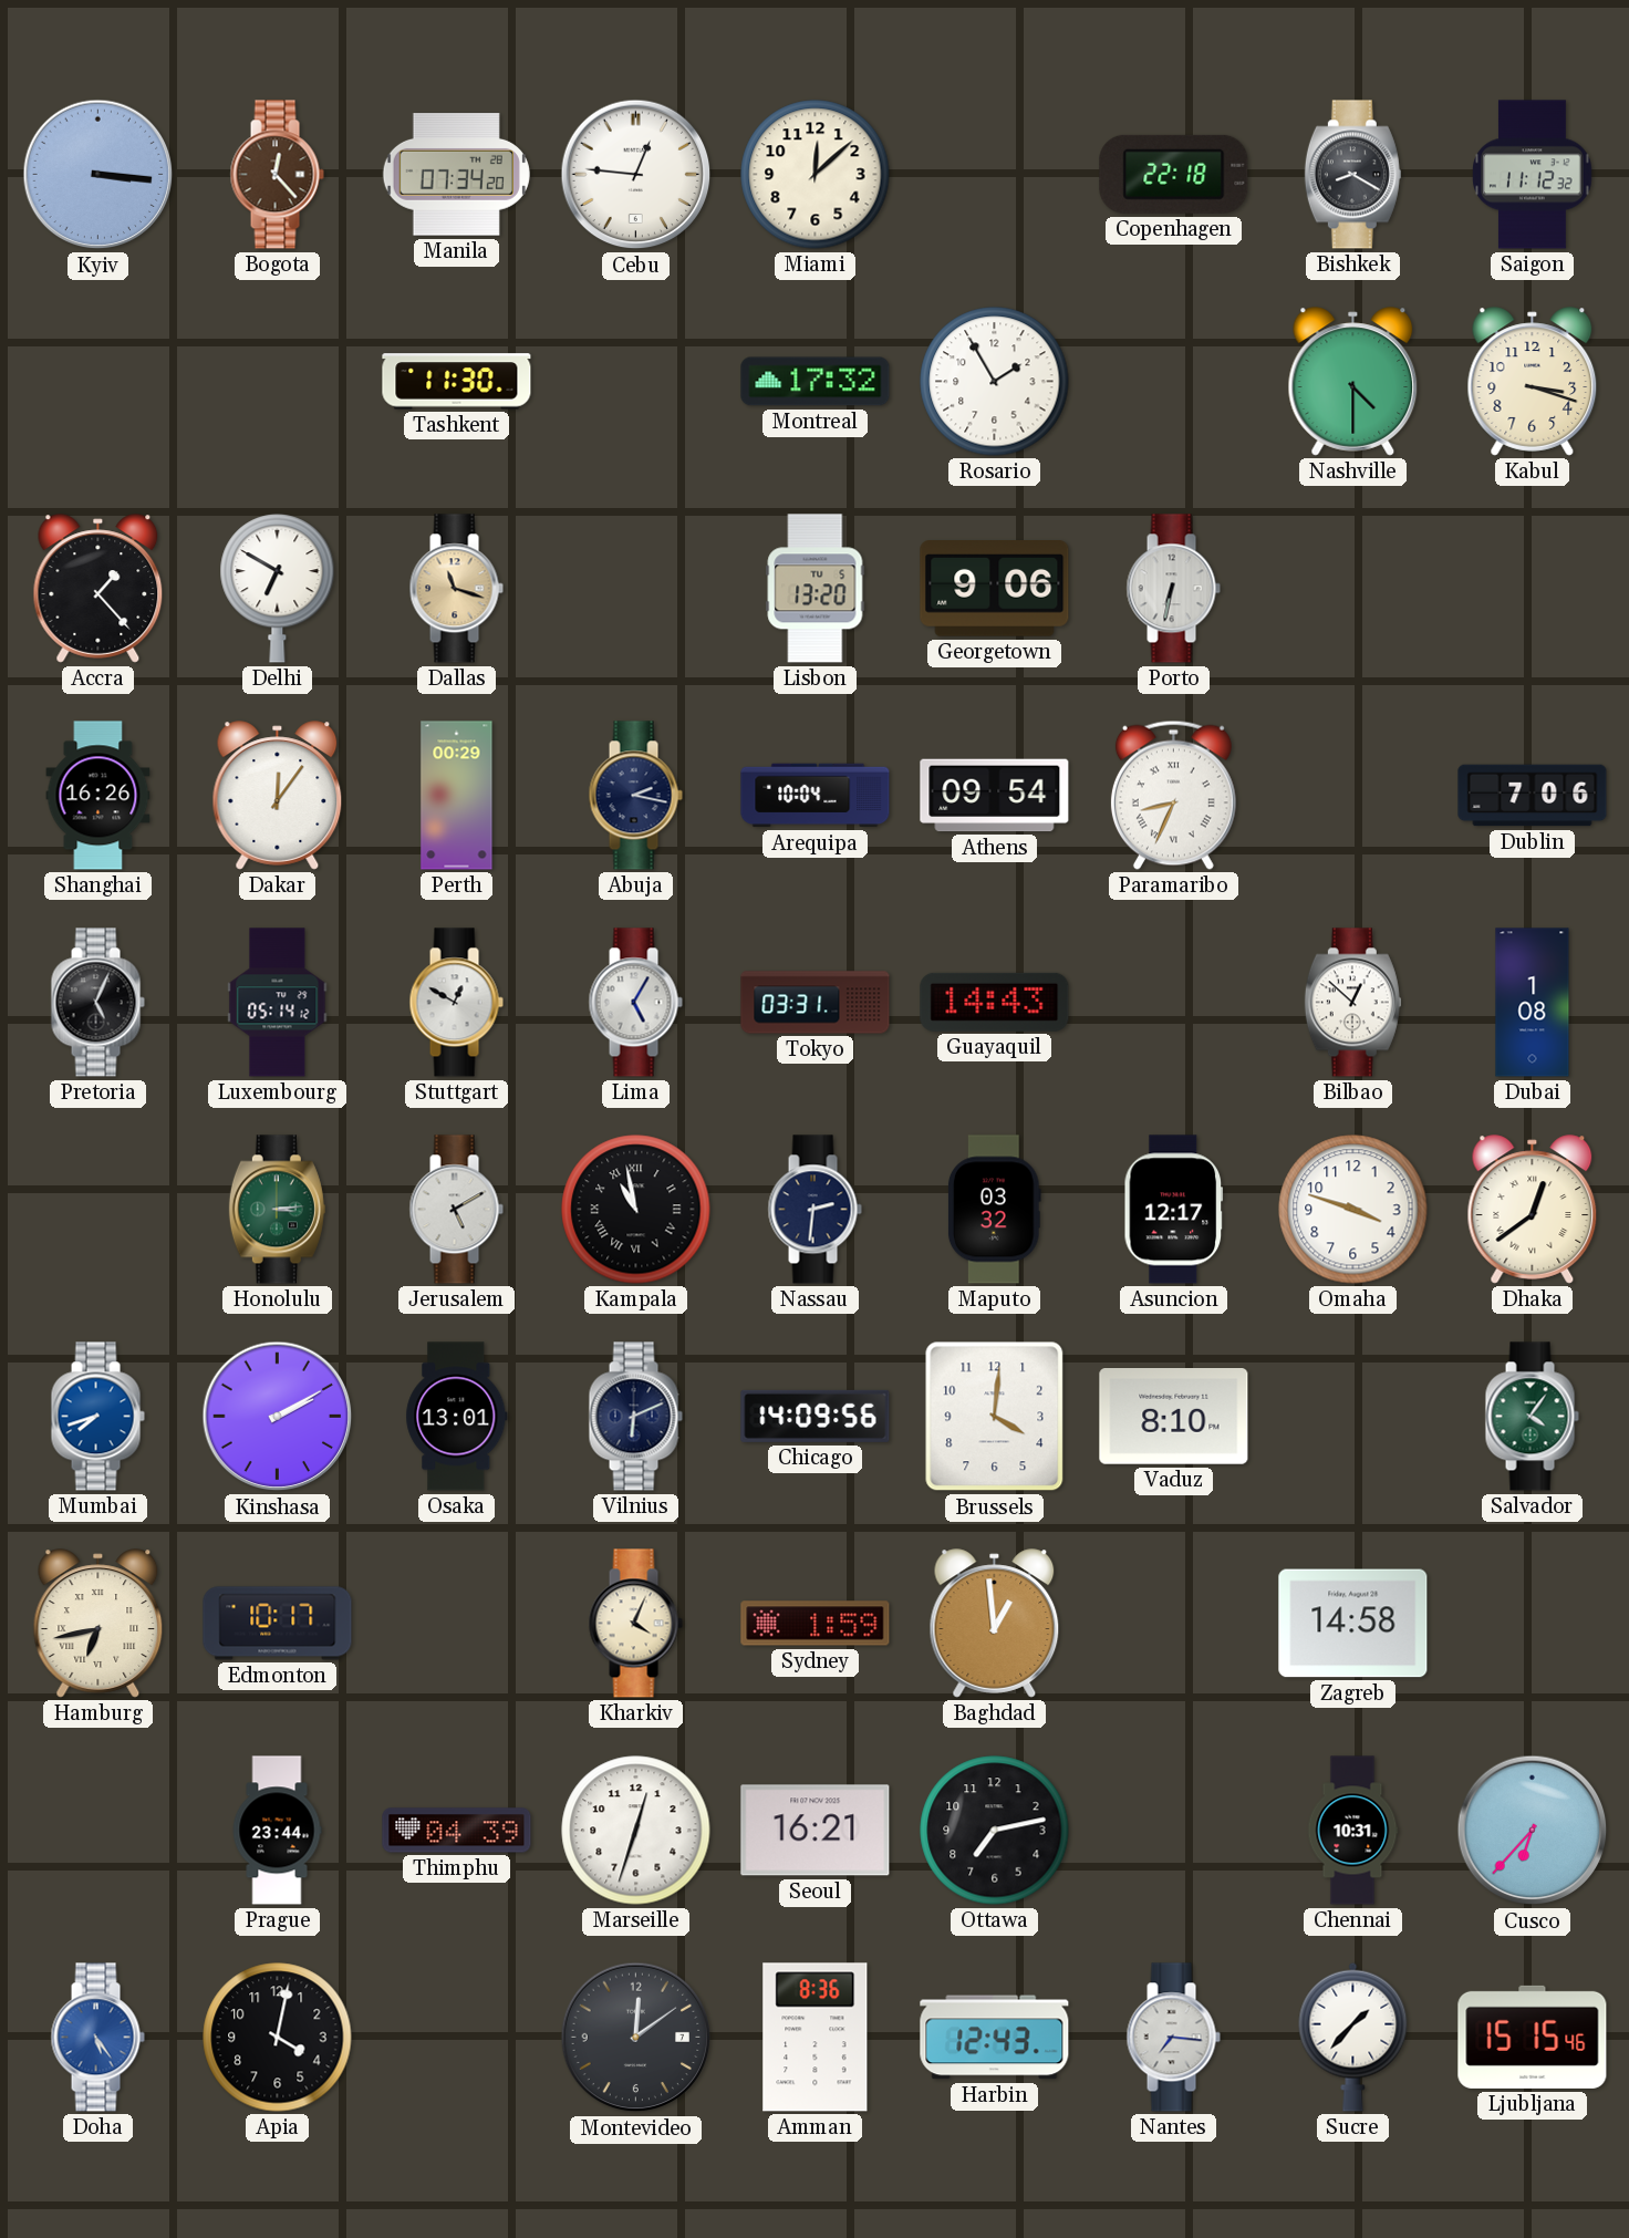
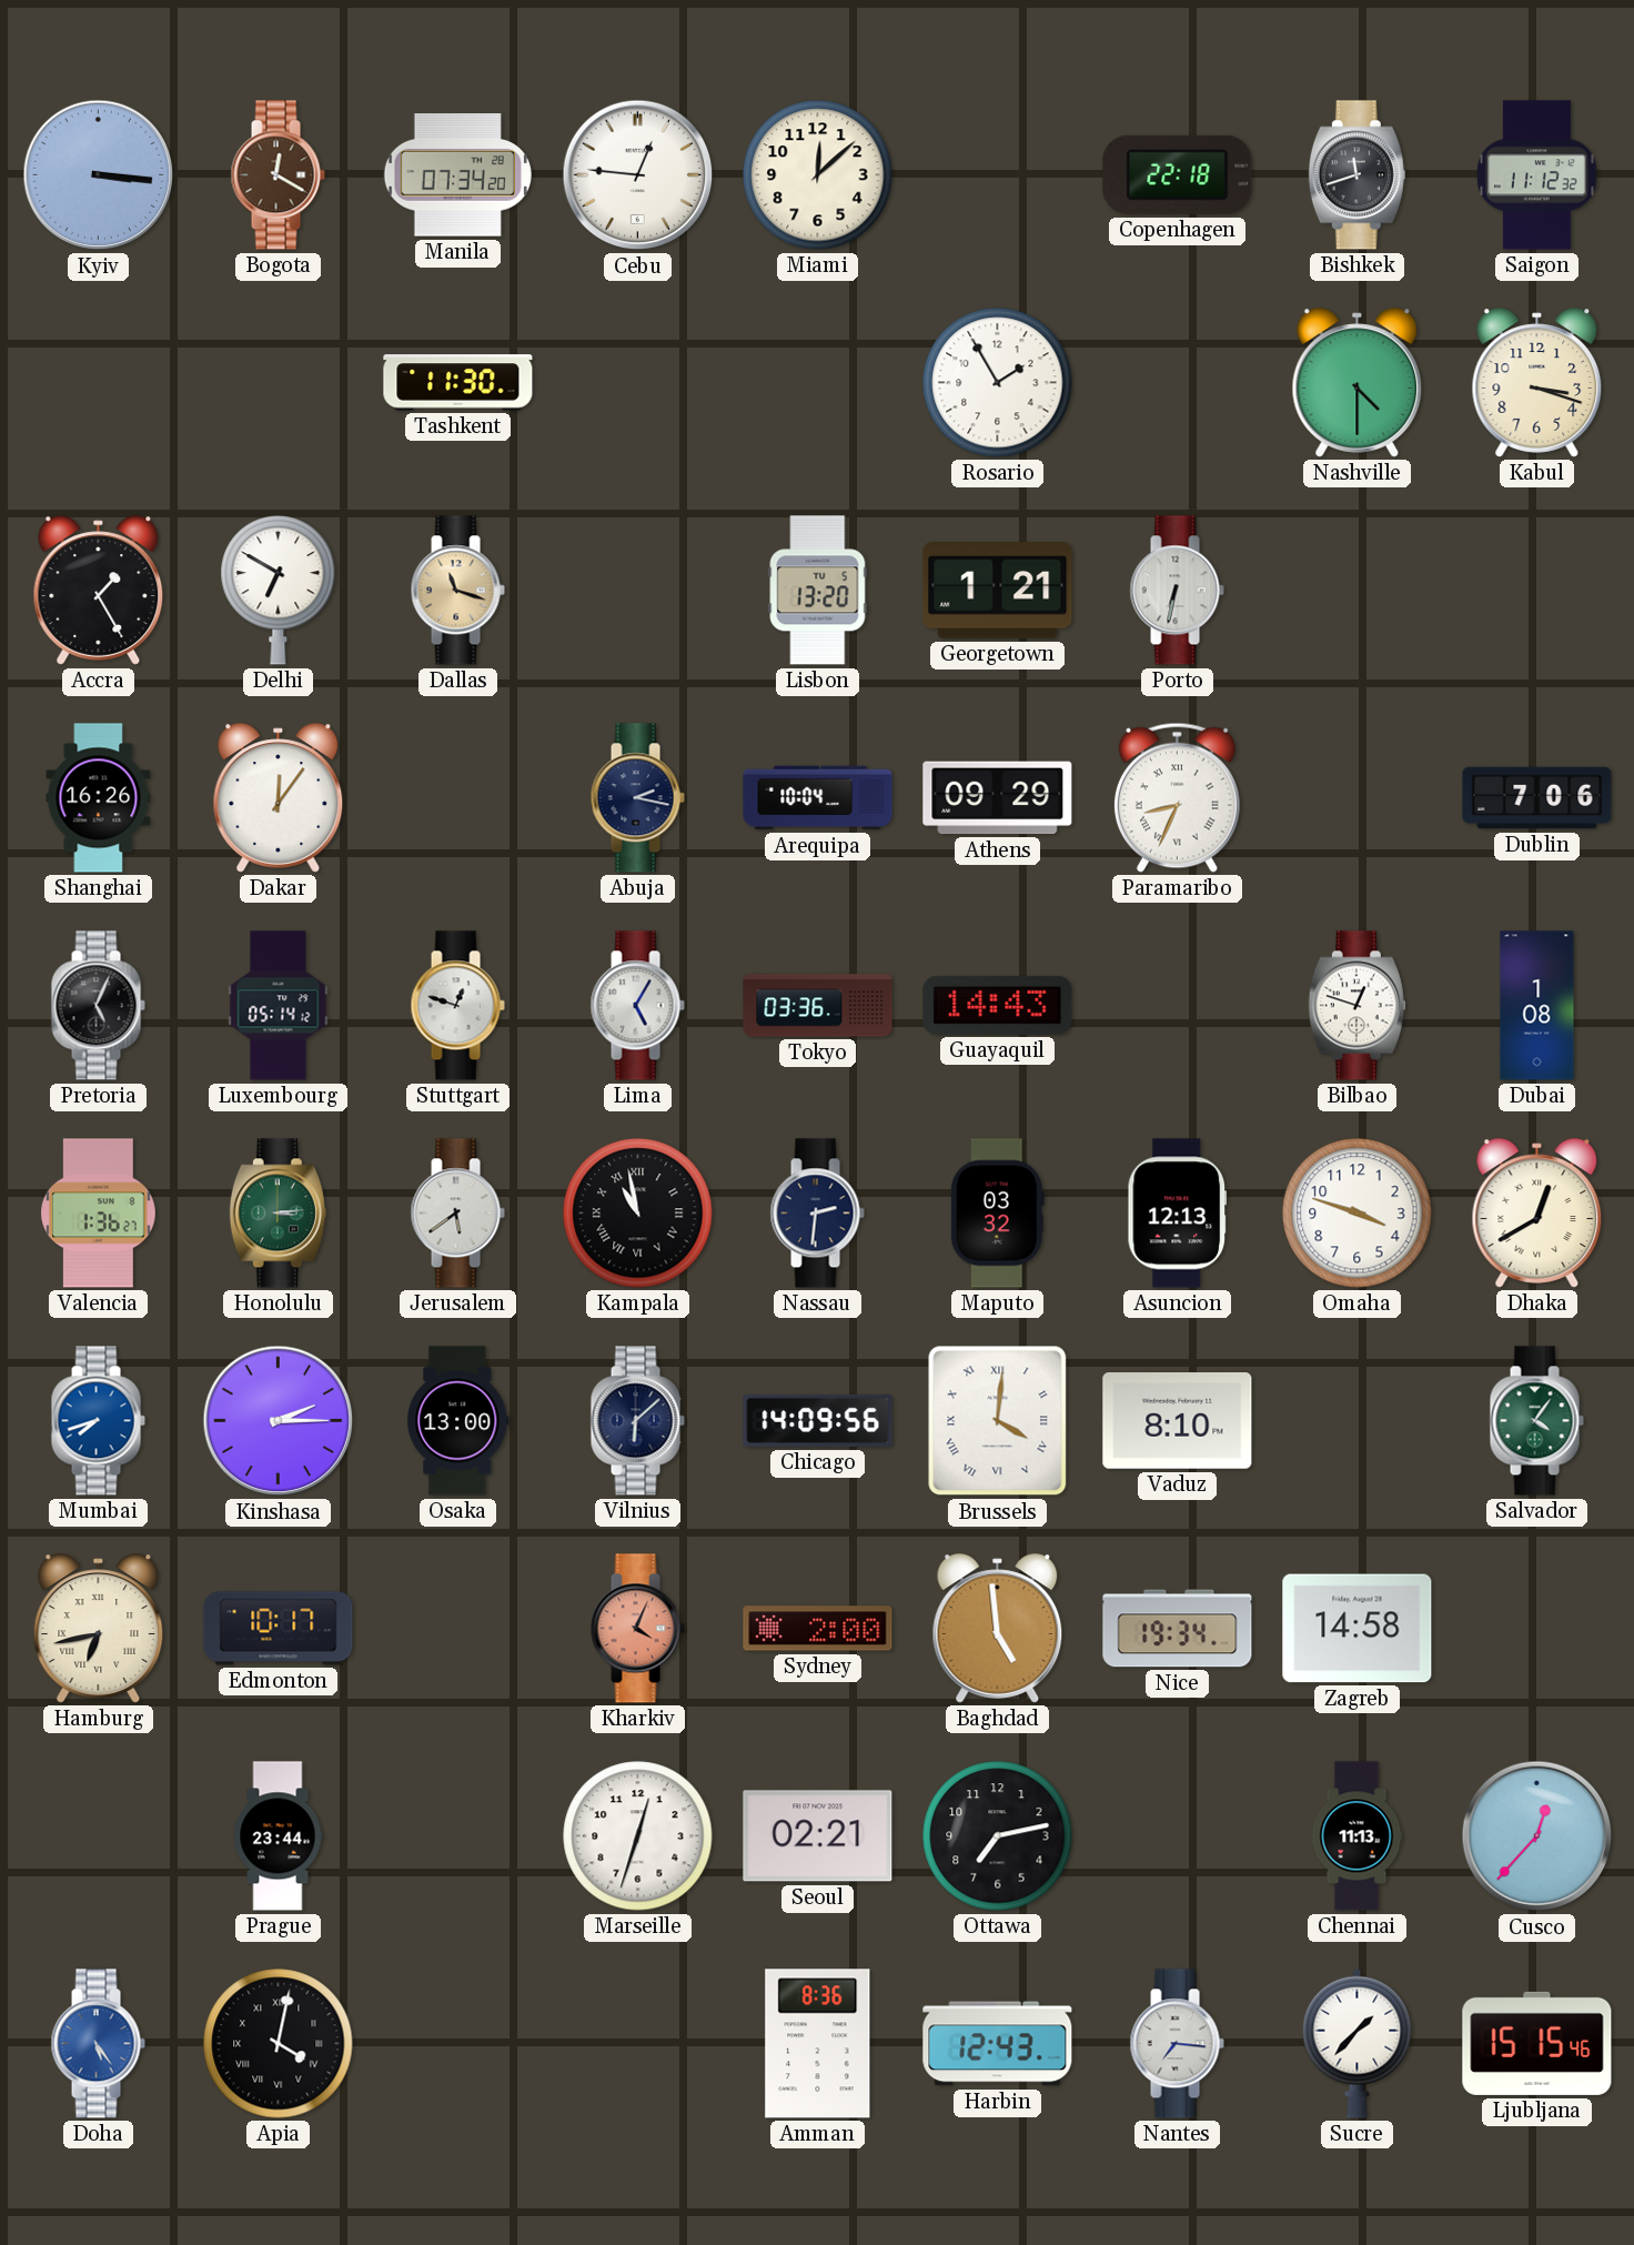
Bogota: 12:23 -> 12:20
Bishkek: 8:20 -> 11:42
Montreal: 17:32 -> none
Accra: 1:23 -> 1:25
Georgetown: 9:06 -> 1:21
Perth: 00:29 -> none
Athens: 09:54 -> 09:29
Stuttgart: 12:50 -> 12:48
Tokyo: 03:31 -> 03:36
Bilbao: 12:52 -> 12:48
Valencia: none -> 1:36
Jerusalem: 5:10 -> 5:39
Asuncion: 12:17 -> 12:13
Dhaka: 12:39 -> 12:40
Kinshasa: 2:10 -> 2:15
Osaka: 13:01 -> 13:00
Vilnius: 6:11 -> 6:08
Brussels numerals: Arabic -> Roman
Kharkiv dial: cream -> salmon
Sydney: 1:59 -> 2:00
Baghdad: 12:59 -> 4:59
Nice: none -> 19:34
Thimphu: 04:39 -> none
Seoul: 16:21 -> 02:21
Chennai: 10:31 -> 11:13
Cusco: 6:37 -> 12:37
Apia numerals: Arabic -> Roman
Montevideo: 12:09 -> none
